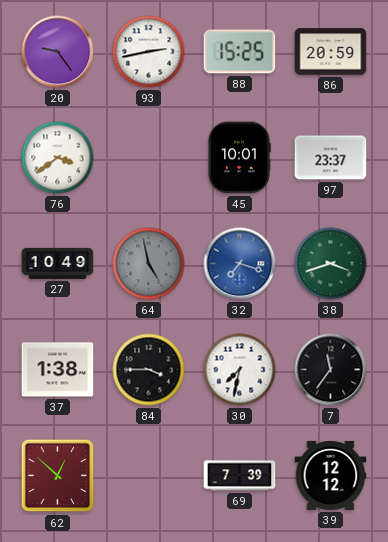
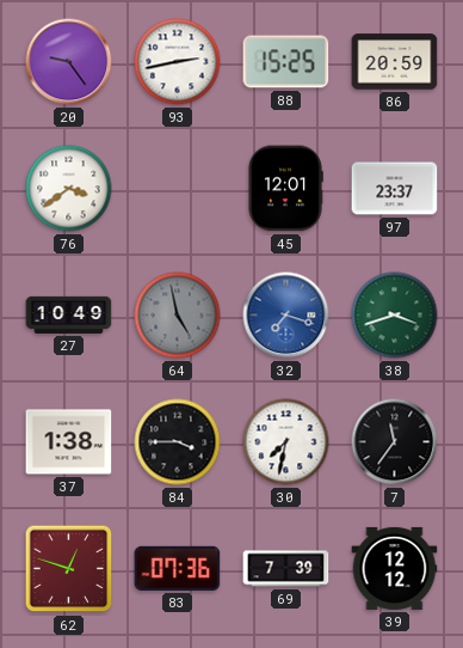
45: 10:01 -> 12:01
62: 12:52 -> 12:48
83: none -> 07:36
